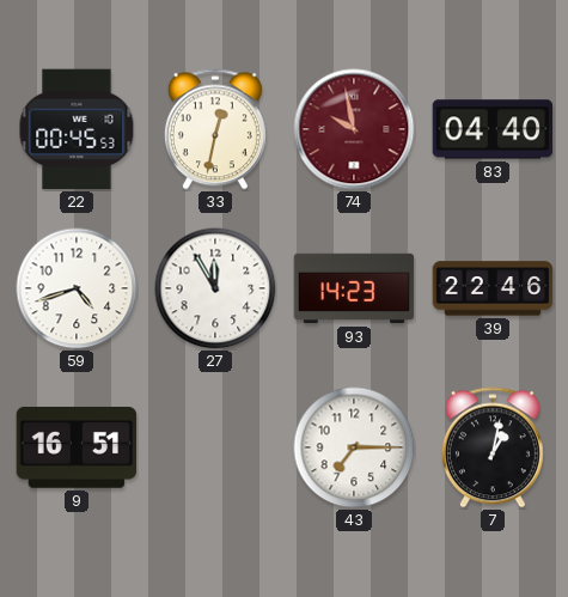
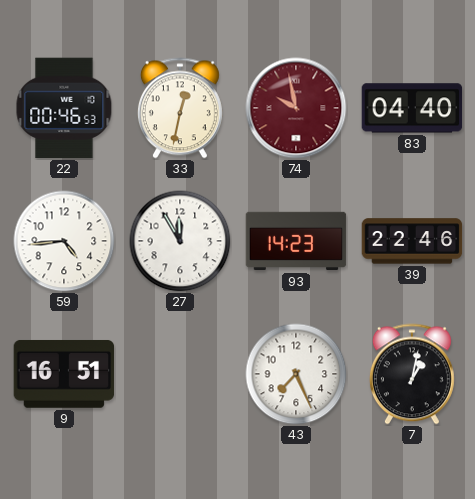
22: 00:45 -> 00:46
59: 4:42 -> 4:44
43: 7:15 -> 7:26
